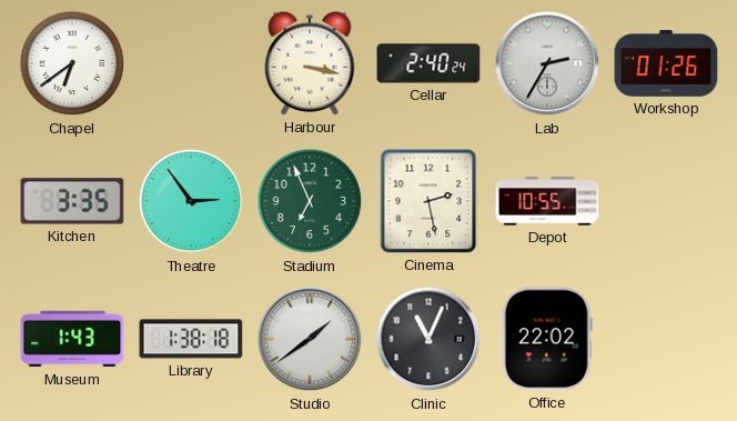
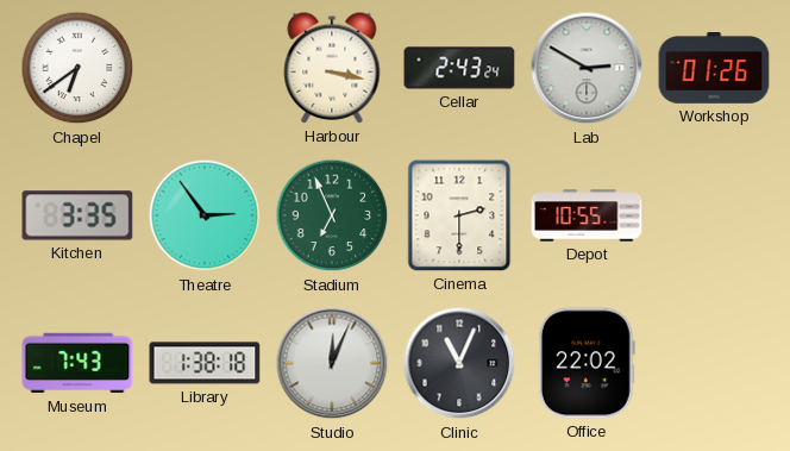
Cellar: 2:40 -> 2:43
Lab: 2:35 -> 2:50
Cinema: 2:28 -> 2:30
Museum: 1:43 -> 7:43
Studio: 1:39 -> 12:04
